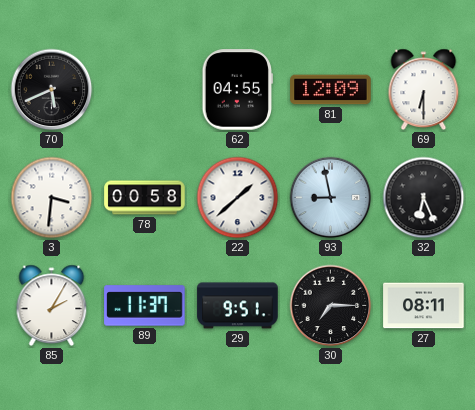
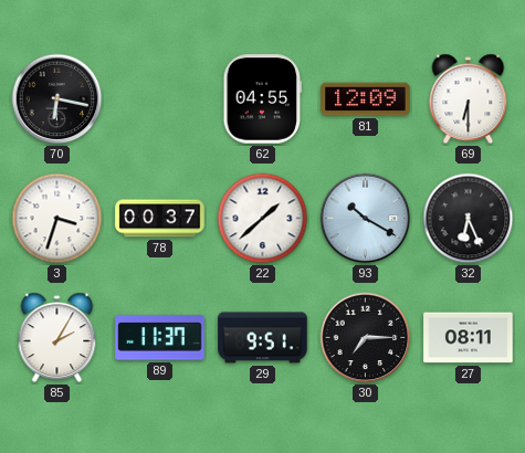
70: 5:41 -> 6:17
3: 3:31 -> 3:33
78: 00:58 -> 00:37
93: 8:58 -> 10:20
